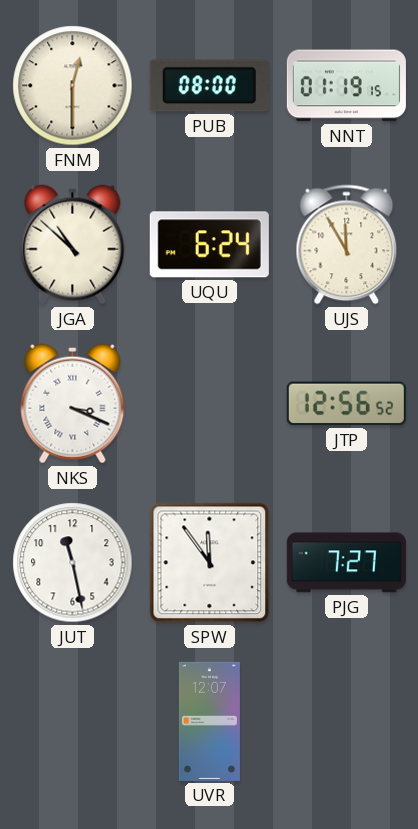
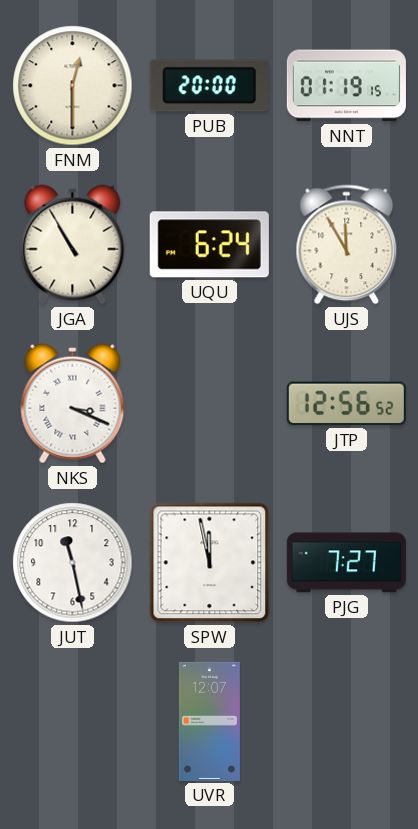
PUB: 08:00 -> 20:00
JGA: 10:52 -> 10:55
SPW: 11:54 -> 11:58
